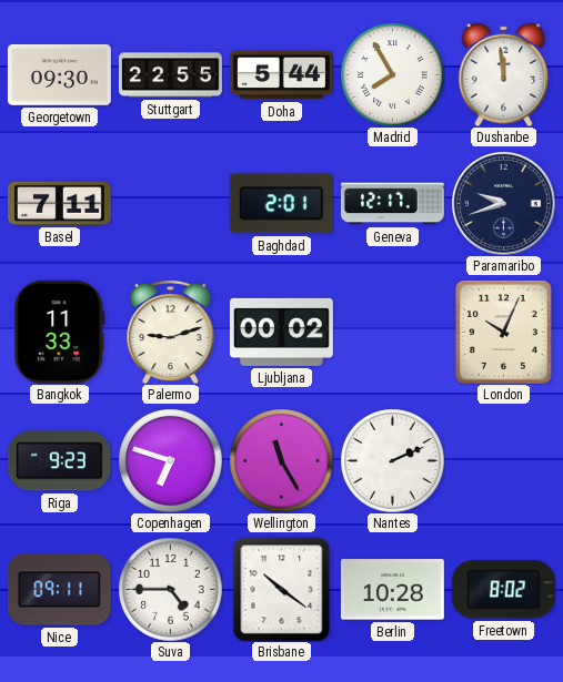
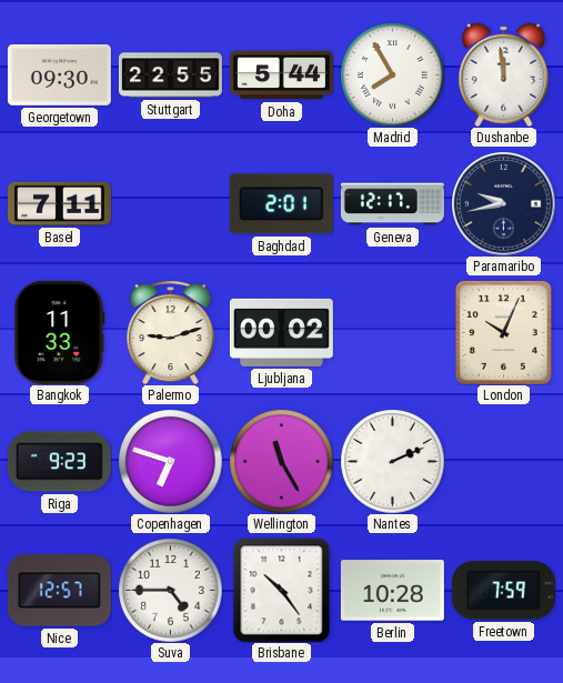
Paramaribo: 9:42 -> 9:43
Nice: 09:11 -> 12:57
Brisbane: 10:21 -> 10:24
Freetown: 8:02 -> 7:59
